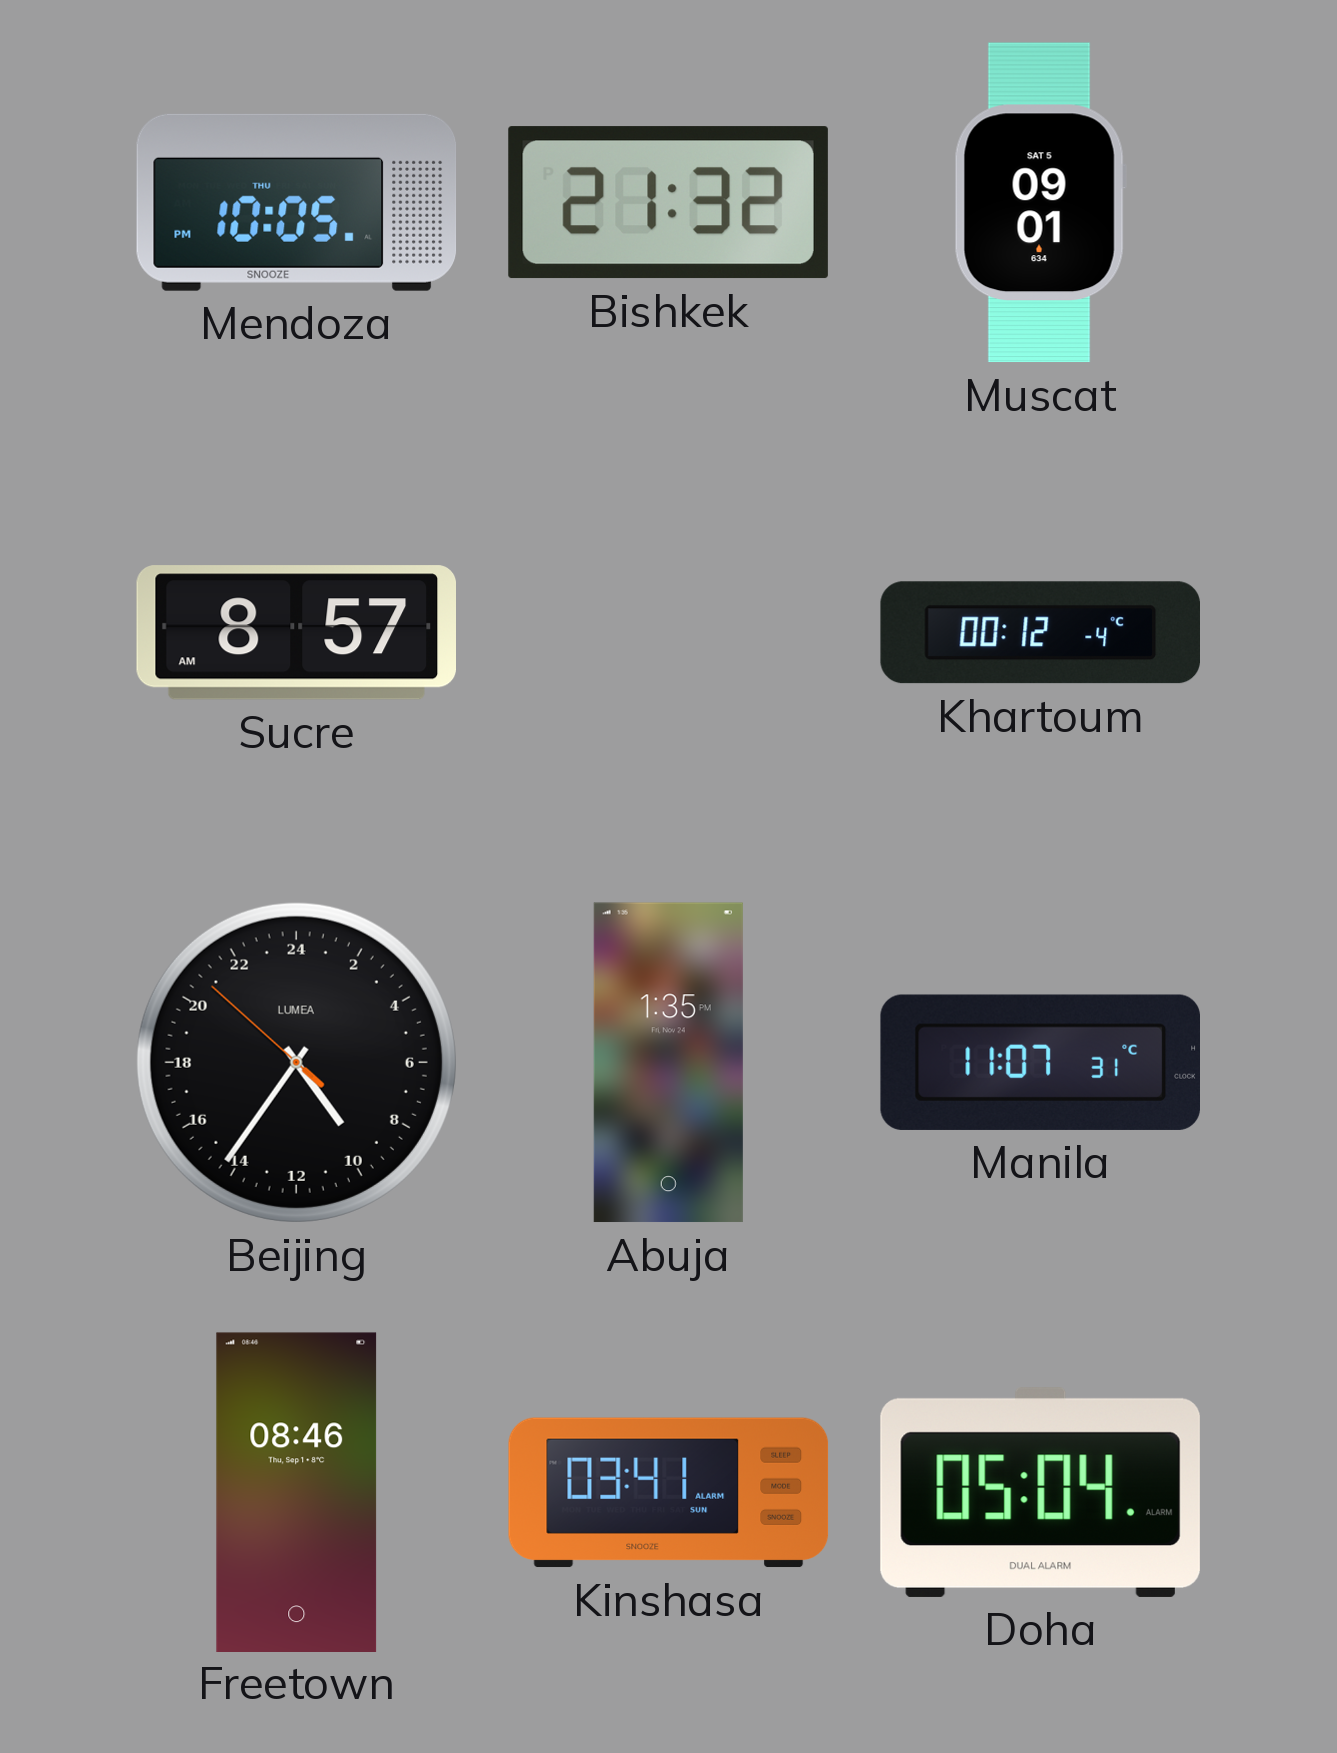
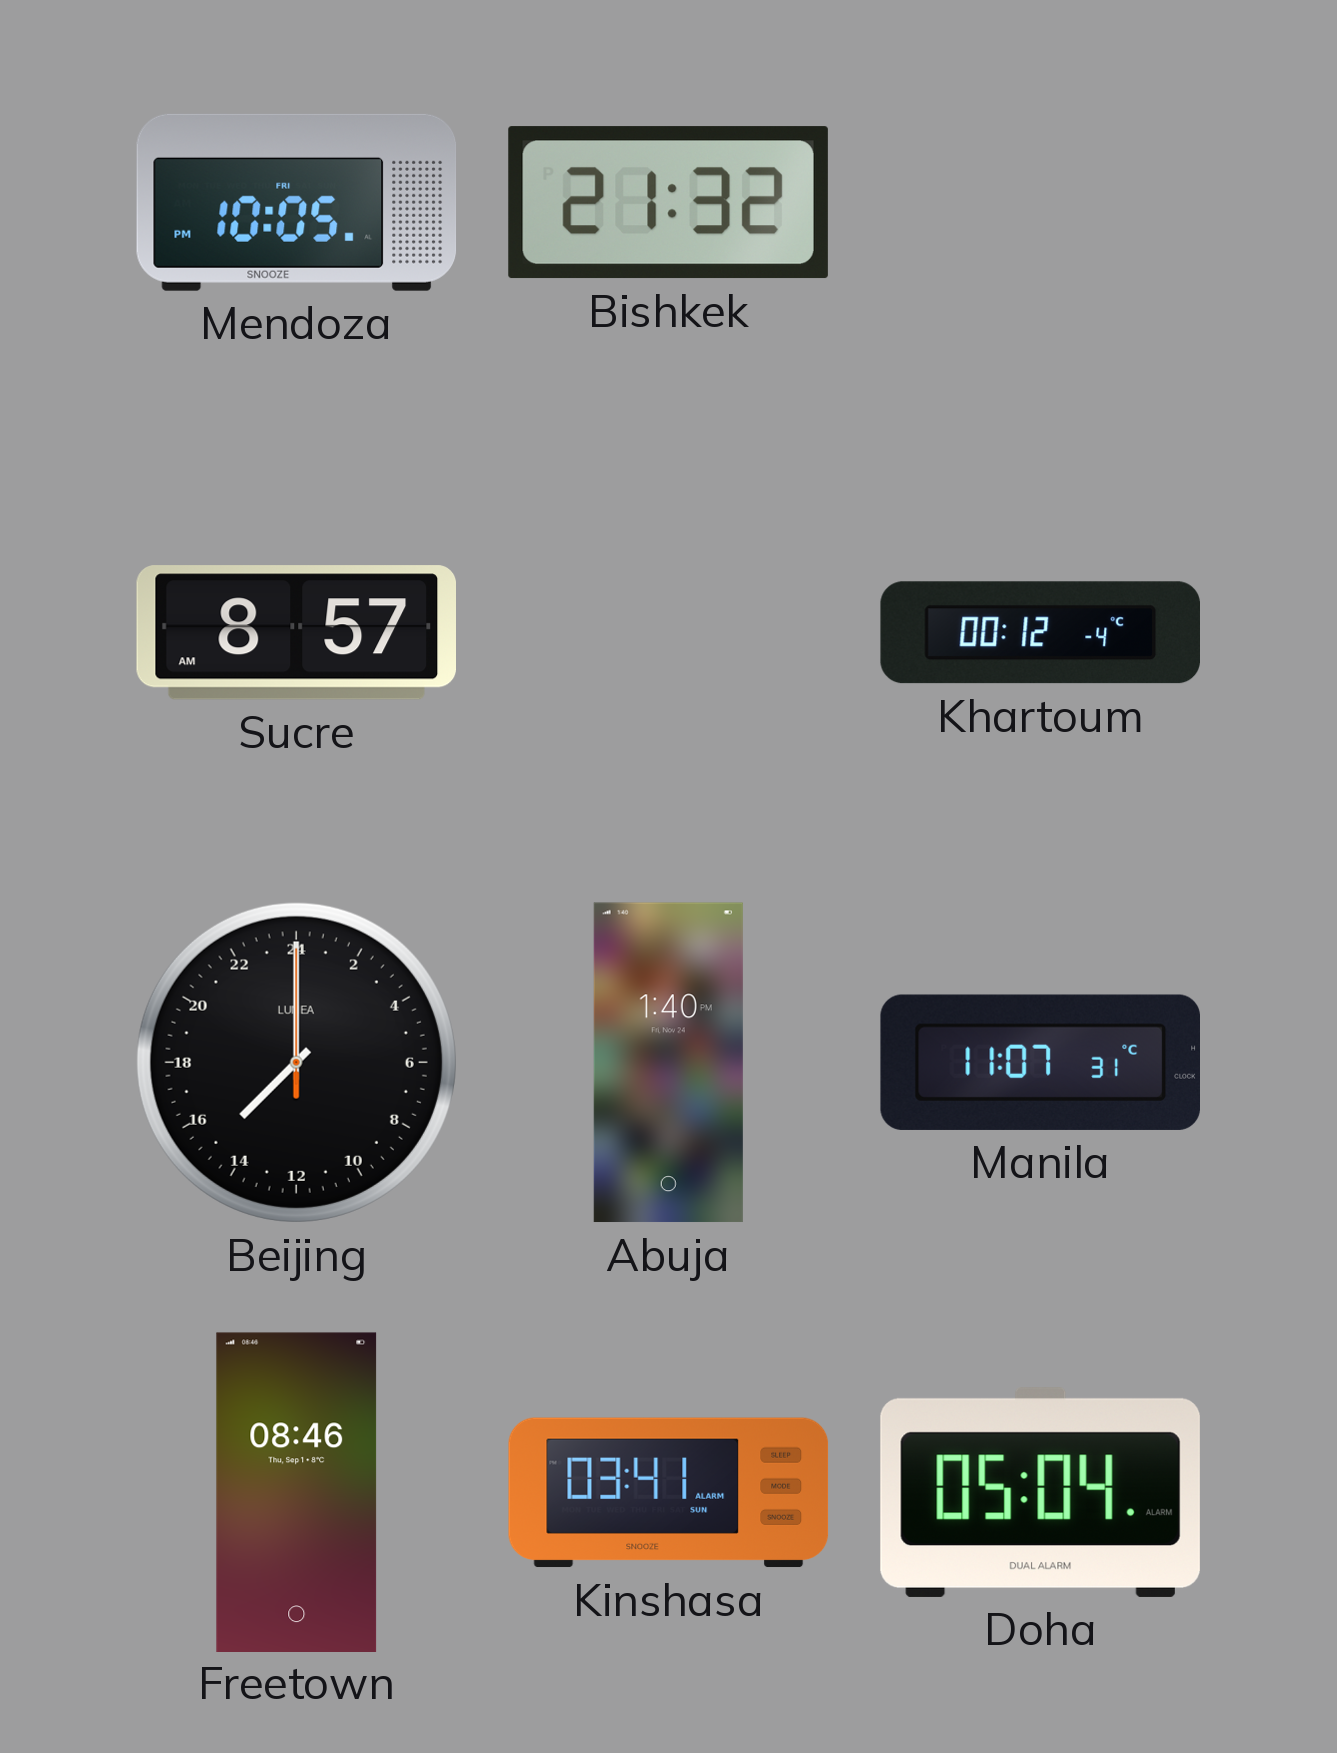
Mendoza date: THU -> FRI
Muscat: 09:01 -> none
Beijing: 9:35 -> 15:00
Abuja: 1:35 -> 1:40
